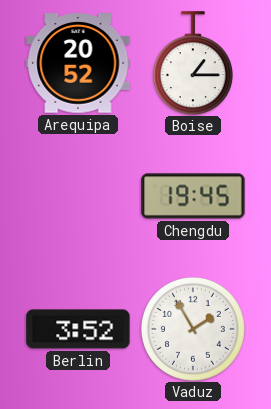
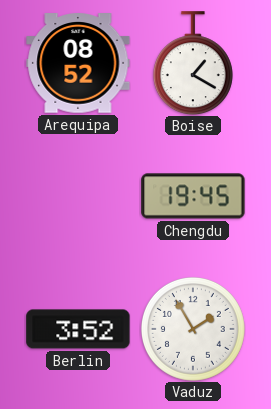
Arequipa: 20:52 -> 08:52
Boise: 1:15 -> 1:20
